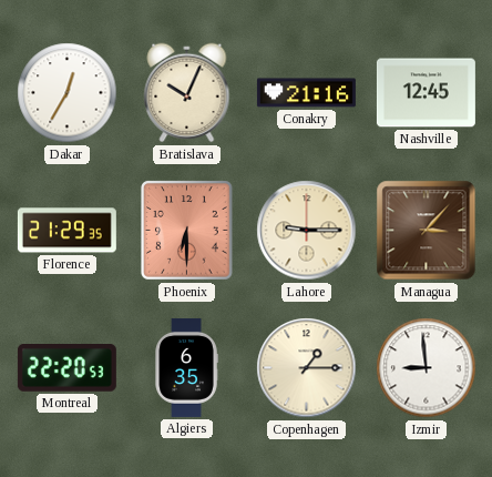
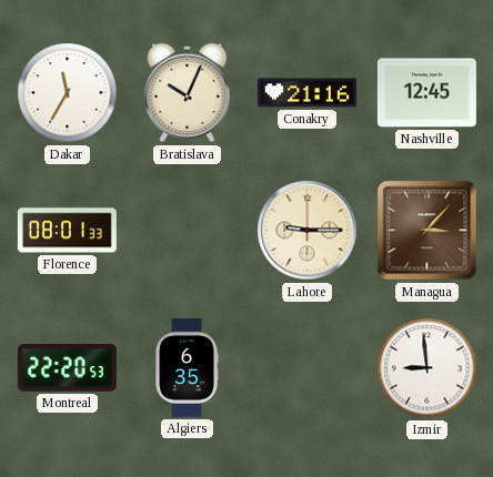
Dakar: 12:35 -> 11:35
Florence: 21:29 -> 08:01
Phoenix: 6:30 -> none
Copenhagen: 1:15 -> none
